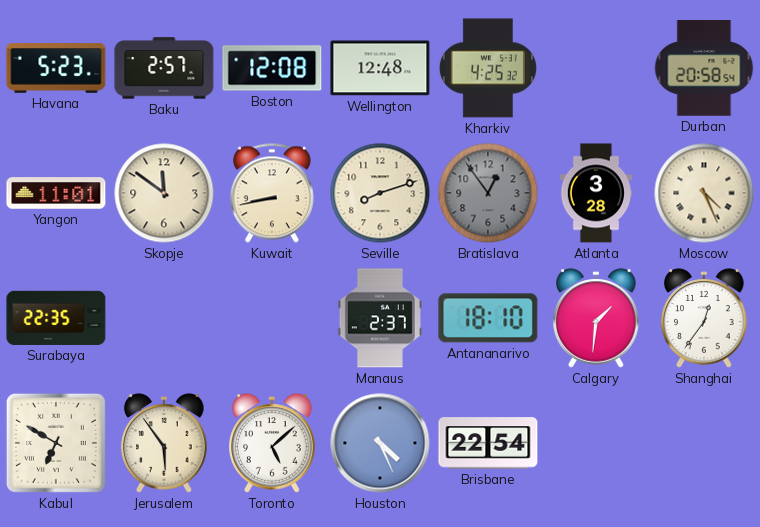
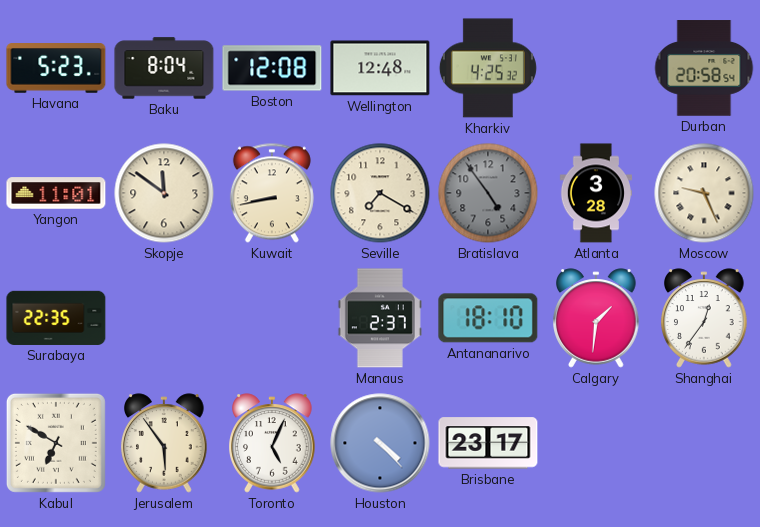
Baku: 2:57 -> 8:04
Seville: 8:12 -> 7:20
Bratislava: 12:54 -> 4:54
Moscow: 4:26 -> 9:26
Toronto: 5:08 -> 5:04
Houston: 4:26 -> 4:23
Brisbane: 22:54 -> 23:17
